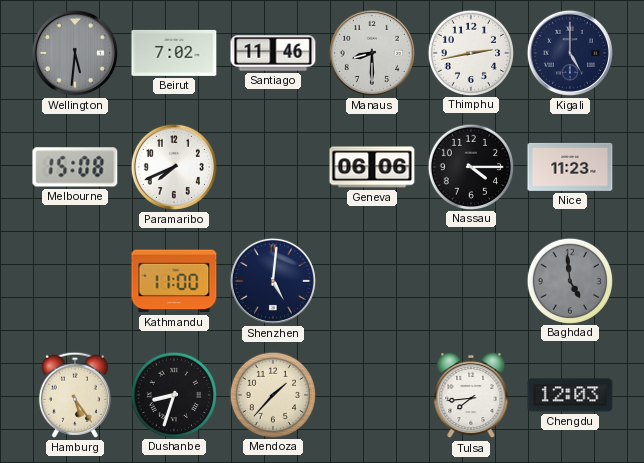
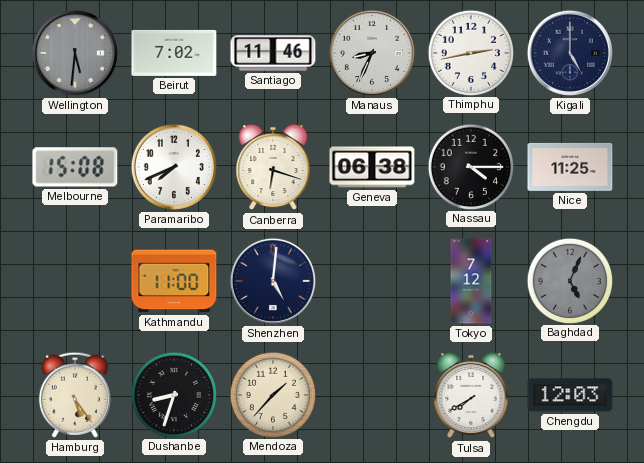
Manaus: 8:30 -> 8:34
Canberra: none -> 6:18
Geneva: 06:06 -> 06:38
Nice: 11:23 -> 11:25
Tokyo: none -> 7:12
Baghdad: 4:59 -> 5:04
Tulsa: 7:44 -> 7:40
